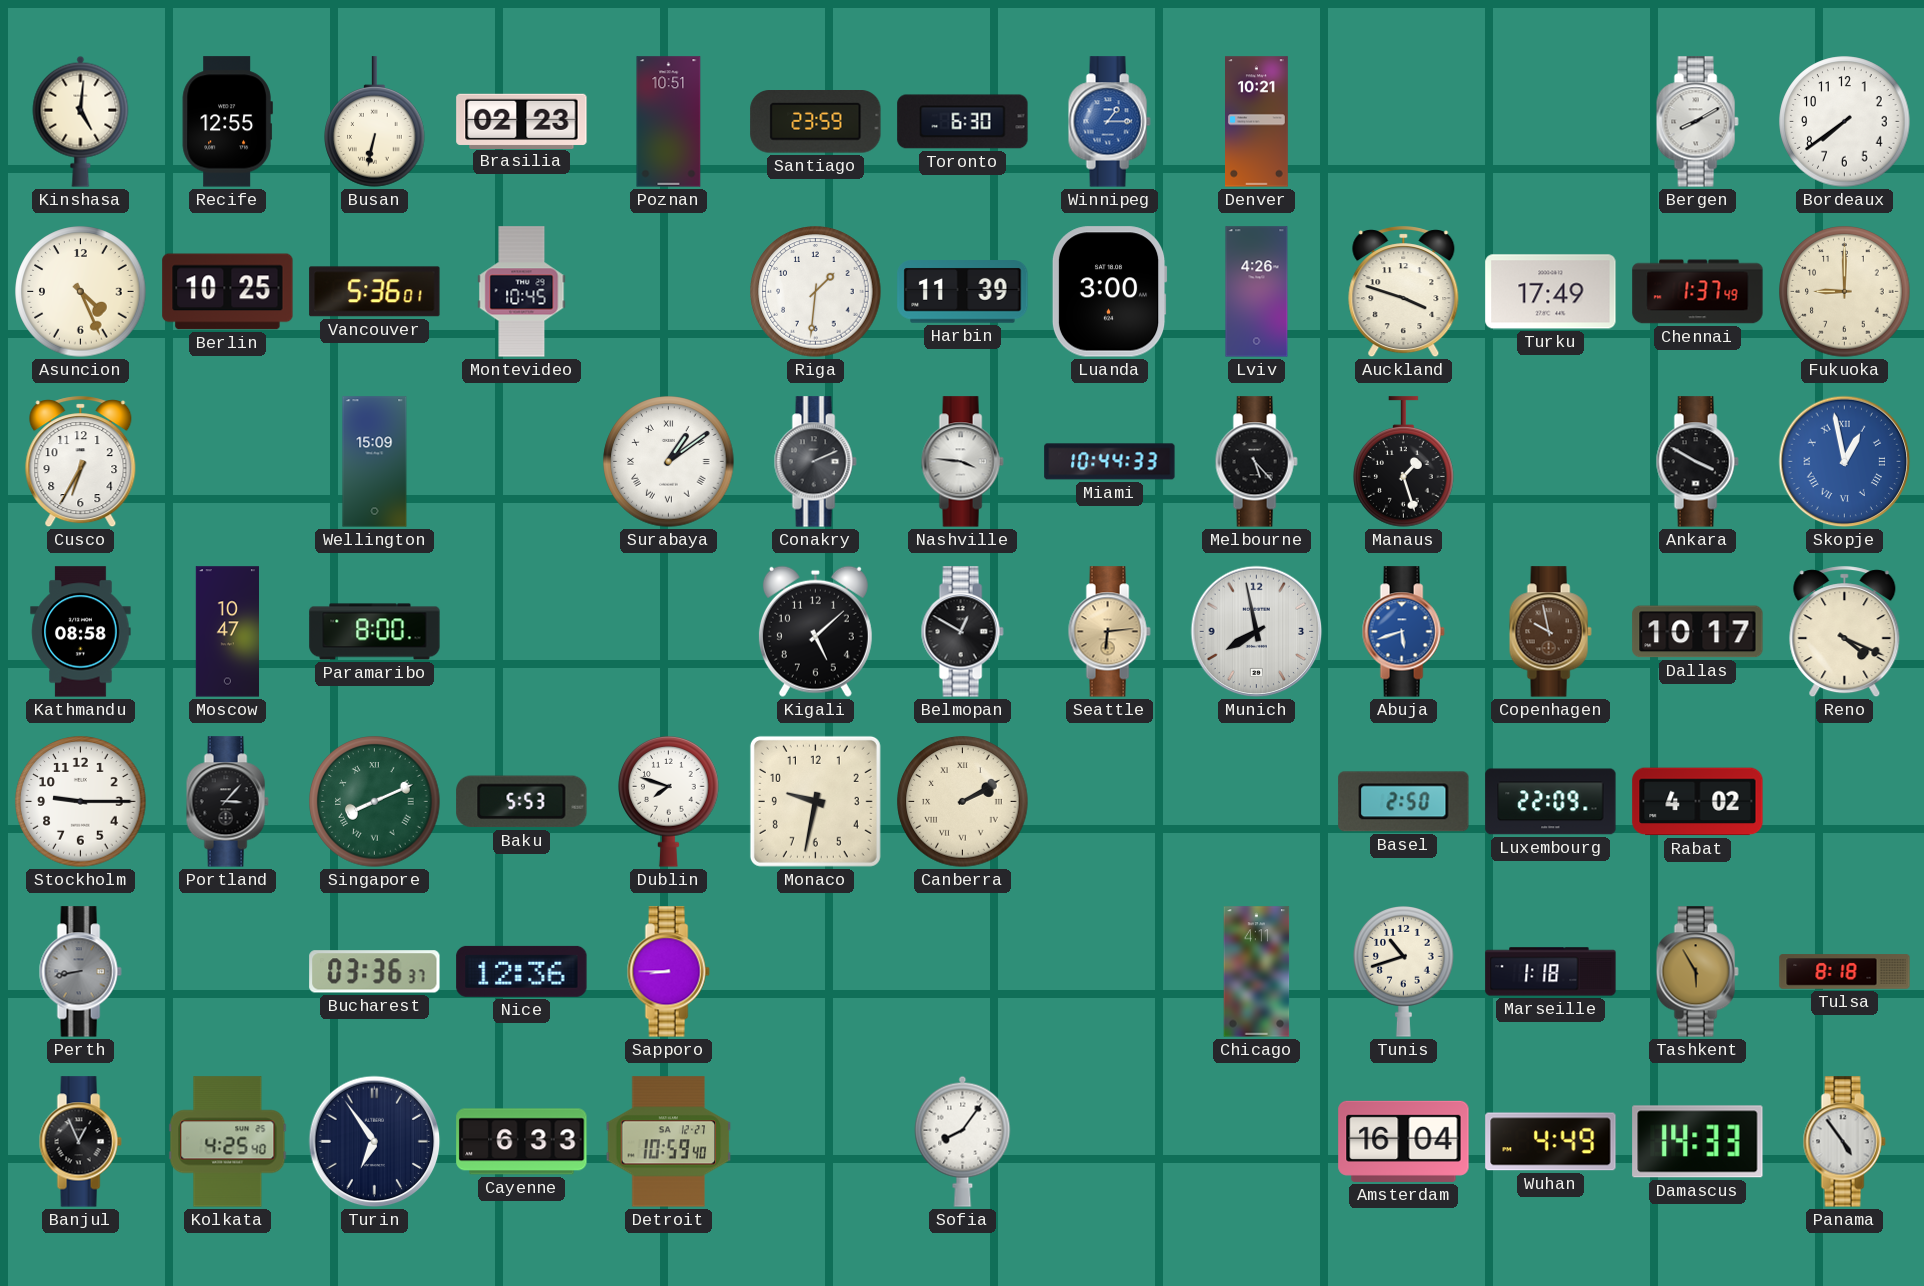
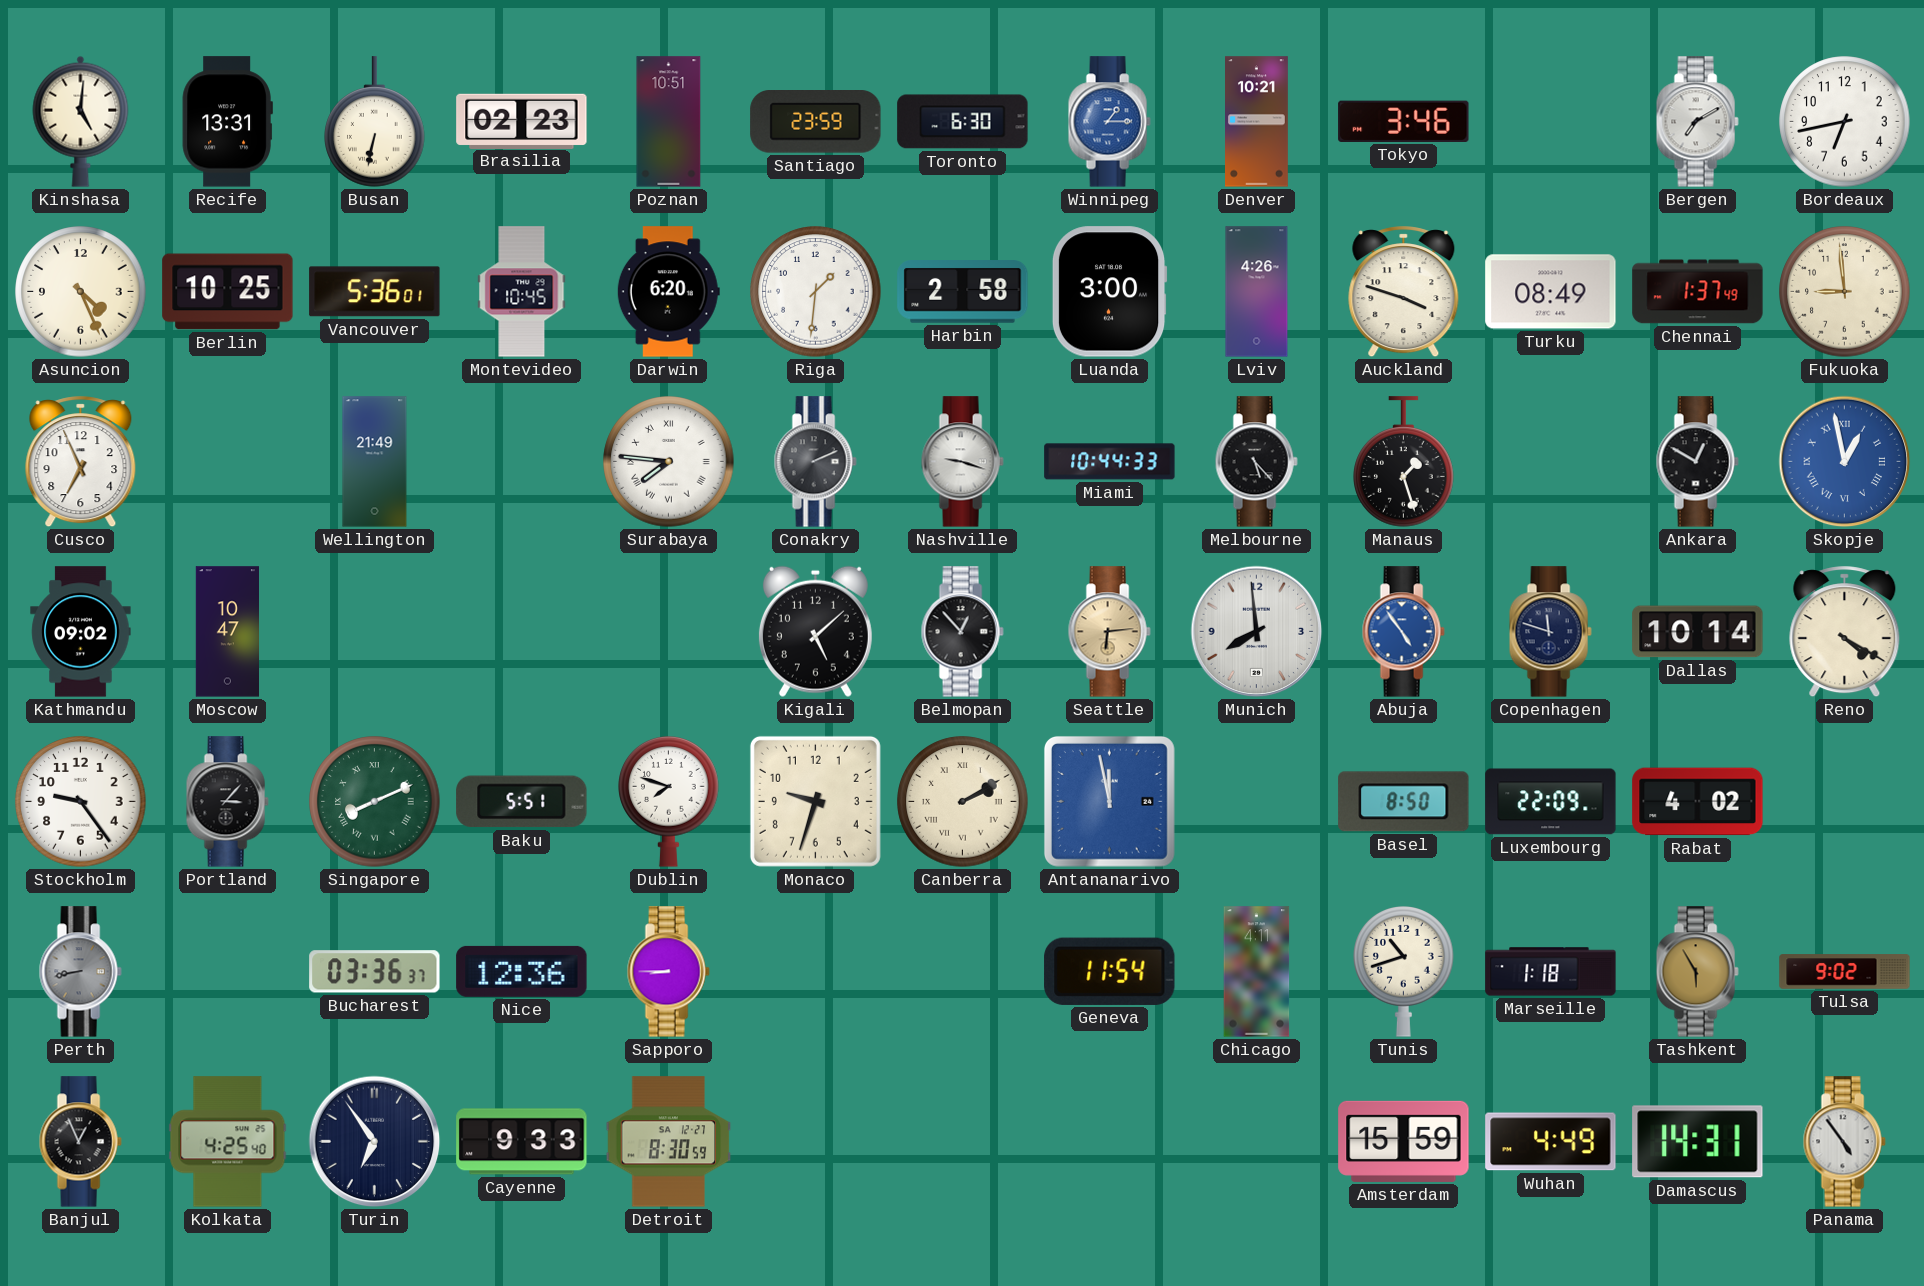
Recife: 12:55 -> 13:31
Tokyo: none -> 3:46
Bergen: 8:10 -> 7:10
Bordeaux: 7:39 -> 6:43
Darwin: none -> 6:20
Harbin: 11:39 -> 2:58
Turku: 17:49 -> 08:49
Fukuoka: 9:00 -> 8:59
Cusco: 6:35 -> 6:56
Wellington: 15:09 -> 21:49
Surabaya: 1:09 -> 7:46
Nashville: 3:46 -> 9:18
Ankara: 3:50 -> 12:50
Kathmandu: 08:58 -> 09:02
Paramaribo: 8:00 -> none
Belmopan: 12:50 -> 12:53
Munich: 7:58 -> 7:59
Abuja: 5:42 -> 4:54
Copenhagen: 9:58 -> 11:48
Copenhagen dial: brown -> navy
Dallas: 10:17 -> 10:14
Reno: 4:19 -> 4:20
Stockholm: 9:15 -> 9:24
Baku: 5:53 -> 5:51
Monaco: 9:32 -> 9:33
Antananarivo: none -> 11:58
Basel: 2:50 -> 8:50
Geneva: none -> 11:54
Tulsa: 8:18 -> 9:02
Cayenne: 6:33 -> 9:33
Detroit: 10:59 -> 8:30
Sofia: 8:06 -> none
Amsterdam: 16:04 -> 15:59
Damascus: 14:33 -> 14:31
